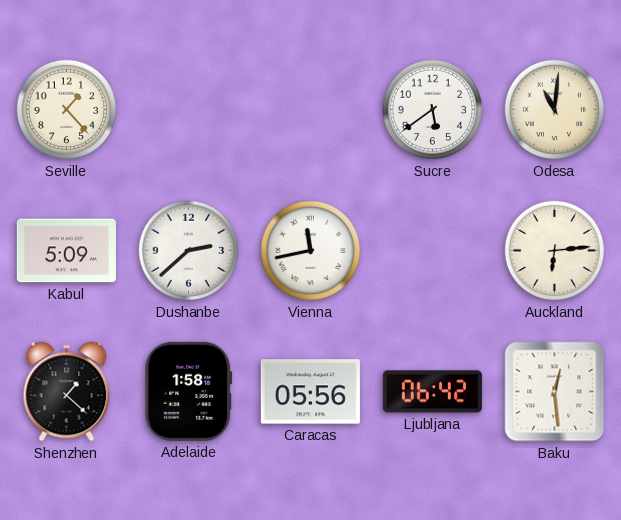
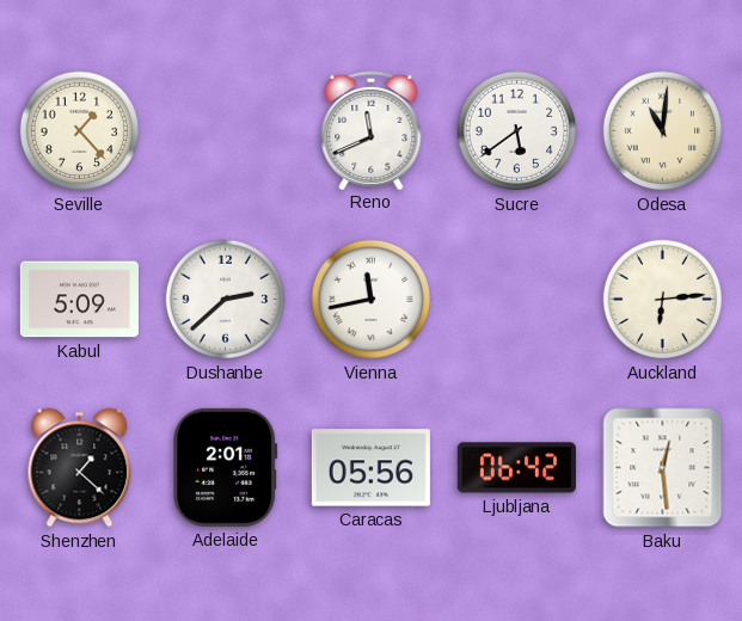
Reno: none -> 11:41
Adelaide: 1:58 -> 2:01
